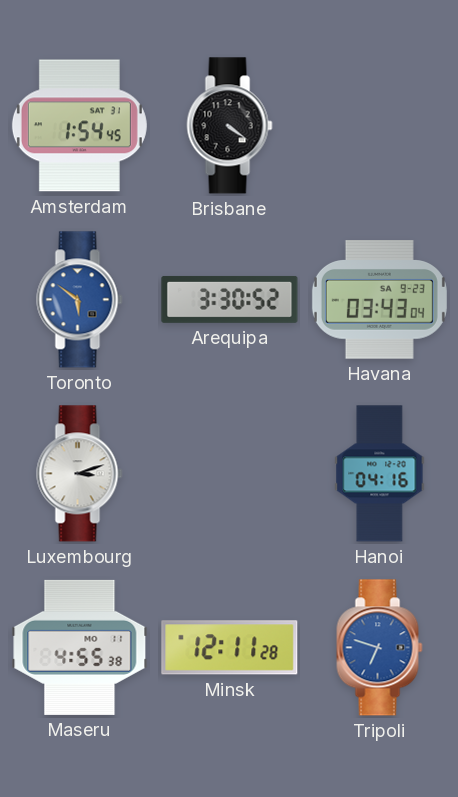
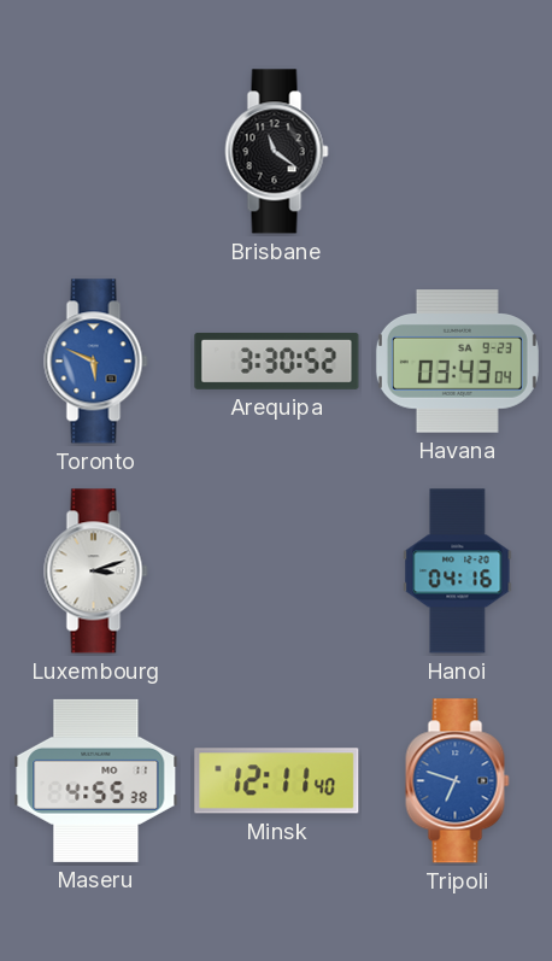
Amsterdam: 1:54 -> none
Brisbane: 4:21 -> 11:21
Toronto: 5:51 -> 5:49
Minsk: 12:11:28 -> 12:11:40
